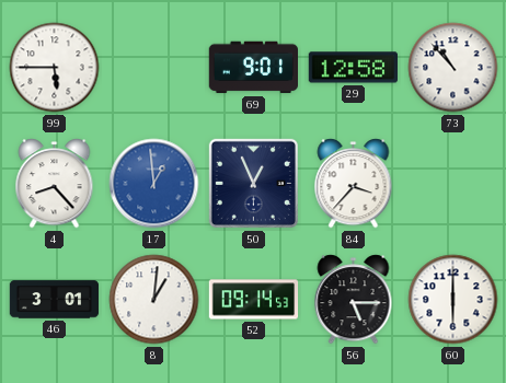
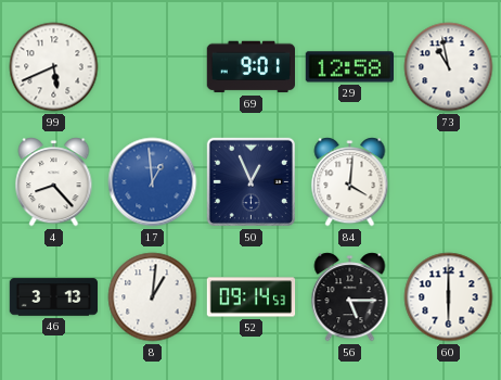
99: 5:45 -> 5:41
73: 10:53 -> 10:58
84: 3:37 -> 4:01
46: 3:01 -> 3:13
